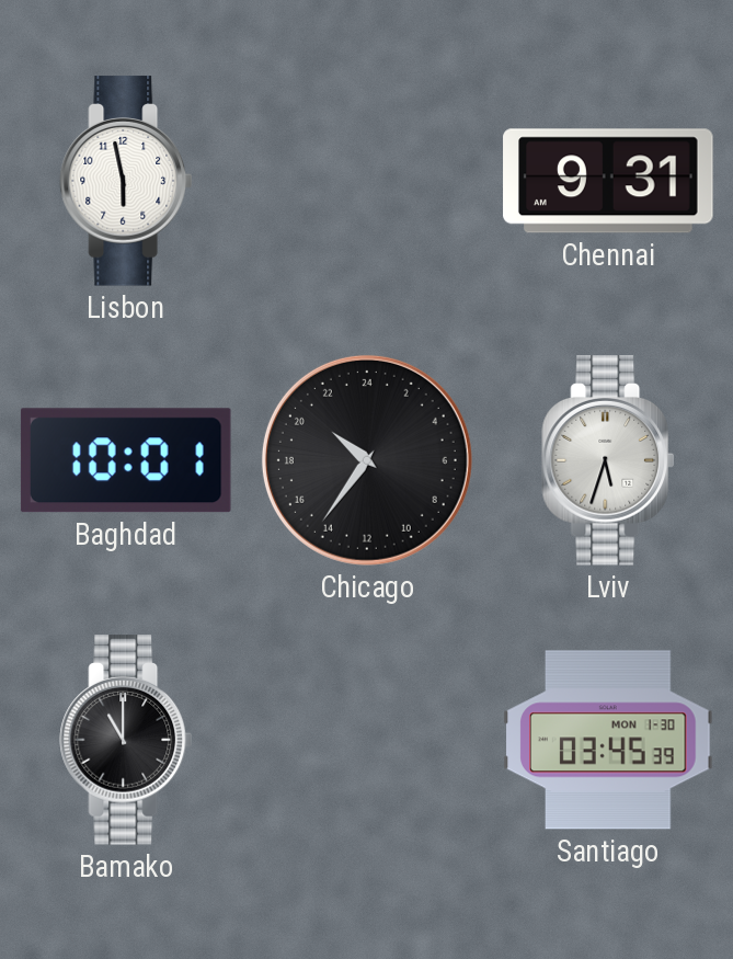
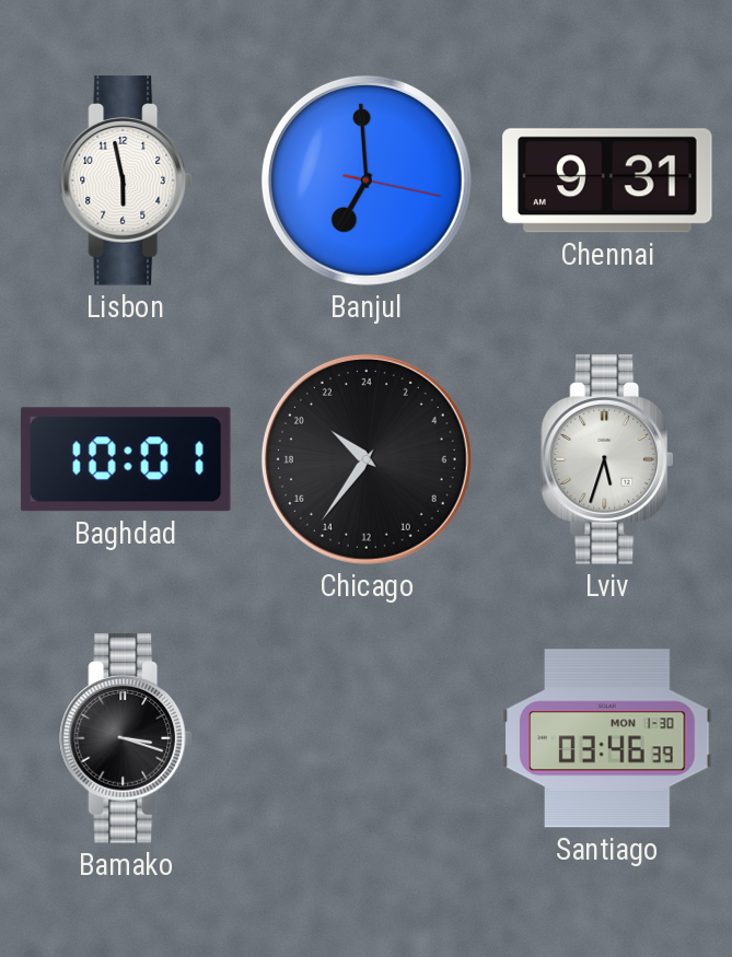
Banjul: none -> 6:59
Bamako: 11:00 -> 3:18
Santiago: 03:45 -> 03:46
